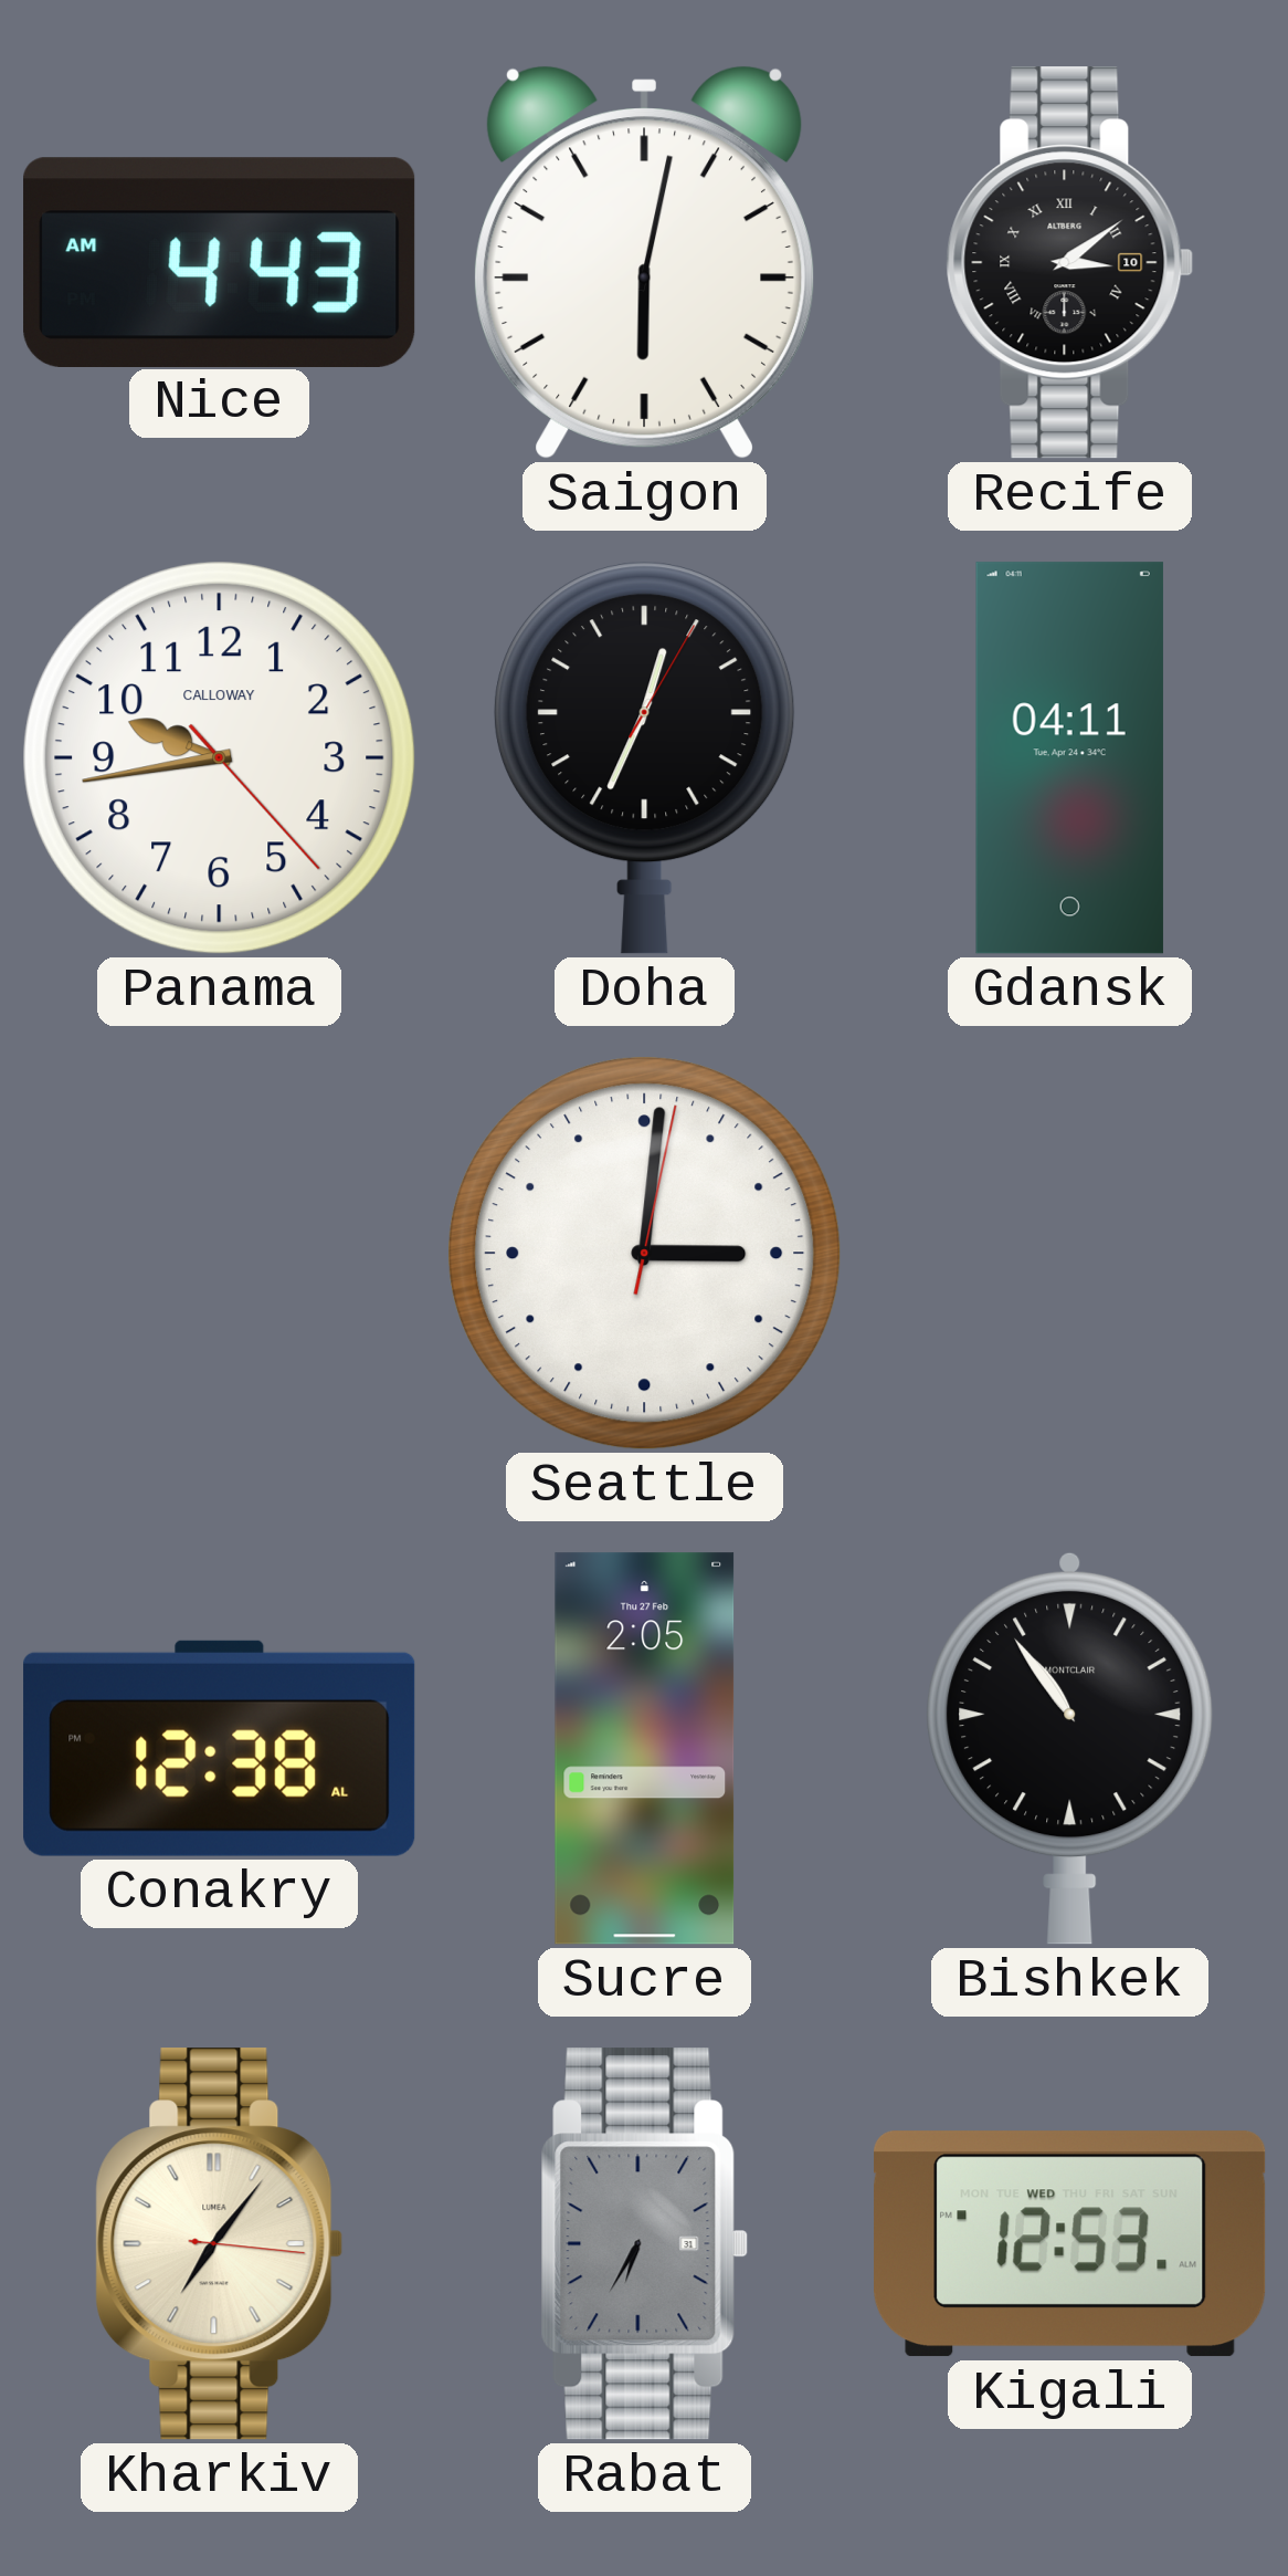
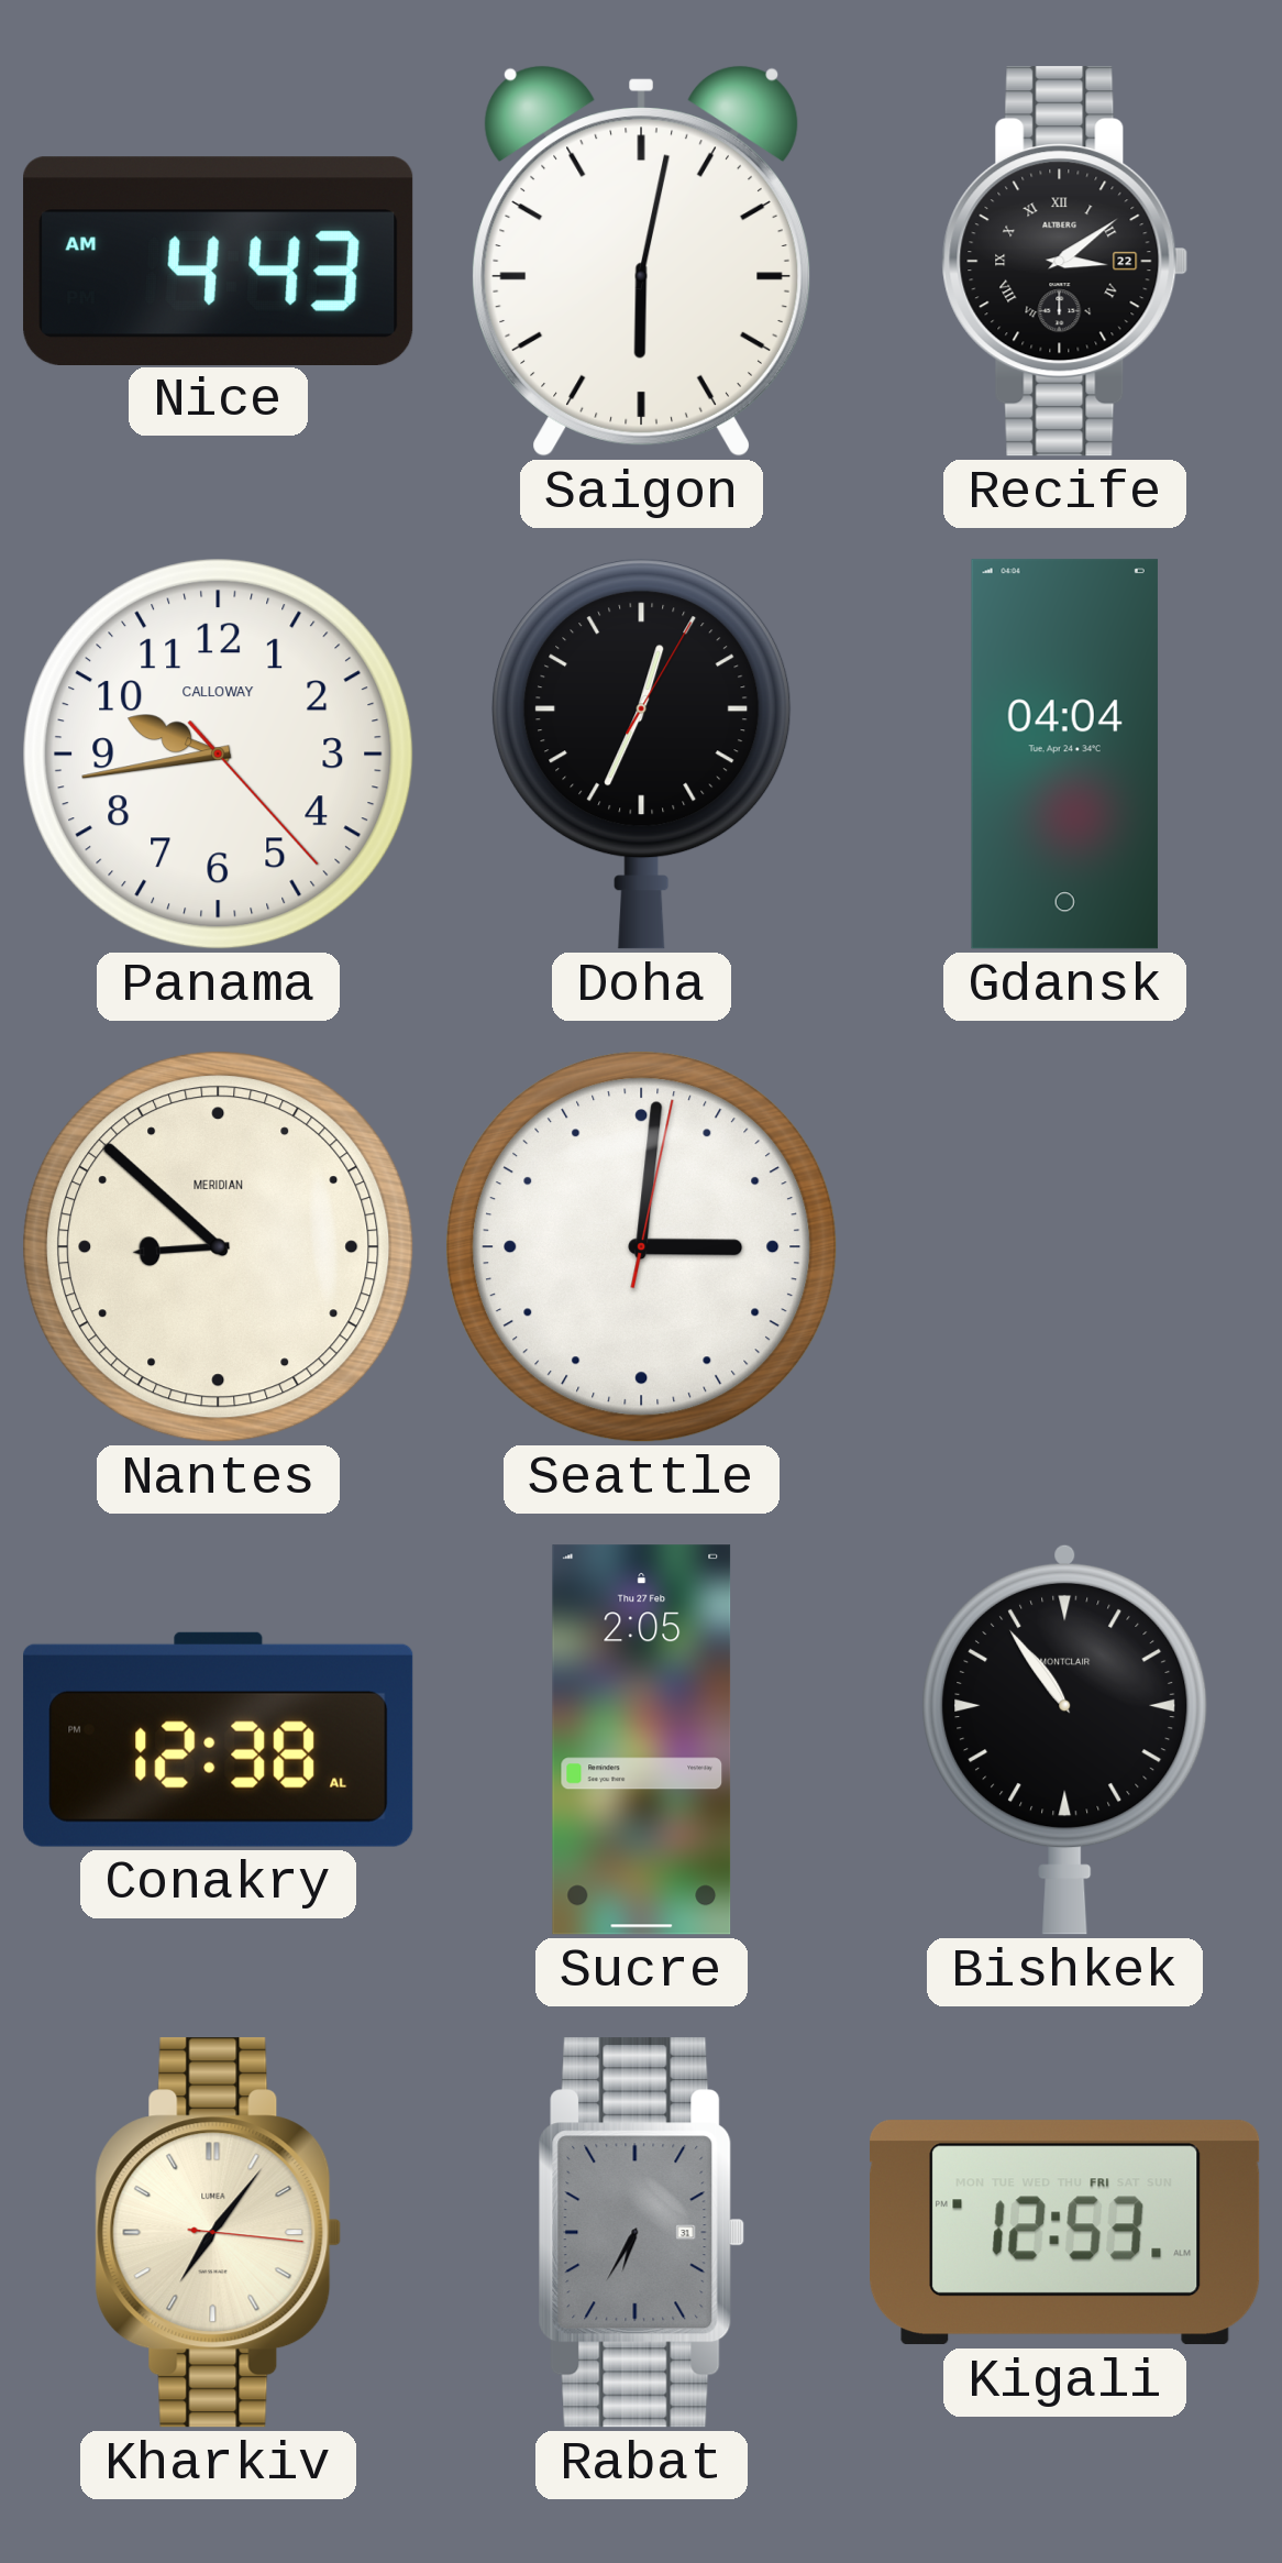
Recife date: 10 -> 22
Gdansk: 04:11 -> 04:04
Nantes: none -> 8:52
Kigali date: WED -> FRI
